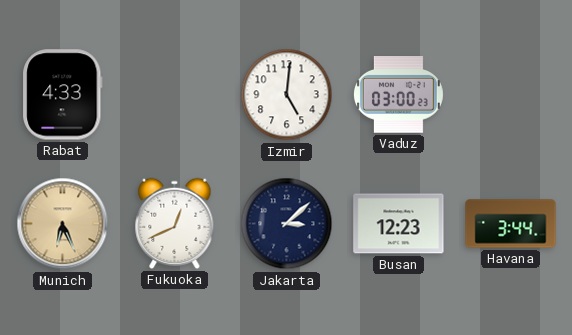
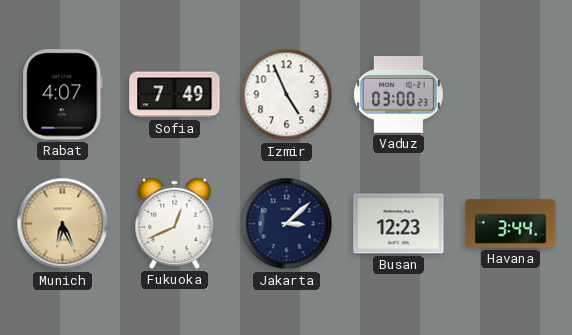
Rabat: 4:33 -> 4:07
Sofia: none -> 7:49
Izmir: 5:01 -> 4:56
